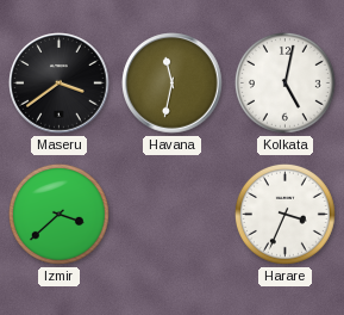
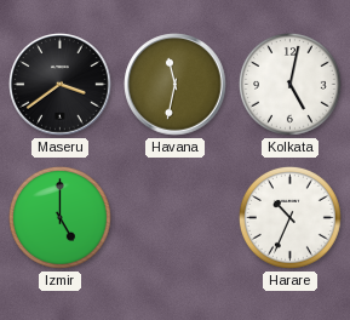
Izmir: 3:38 -> 5:00
Harare: 3:34 -> 10:34
